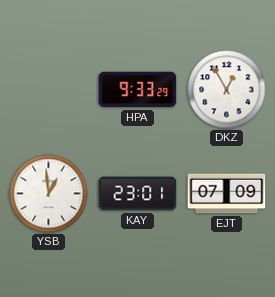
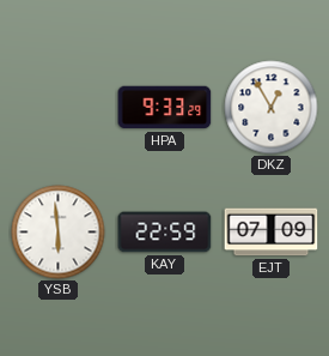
YSB: 12:59 -> 5:59
KAY: 23:01 -> 22:59
